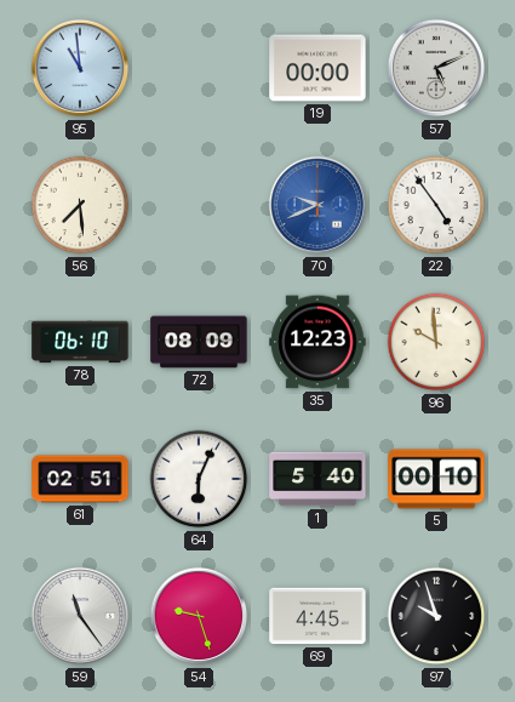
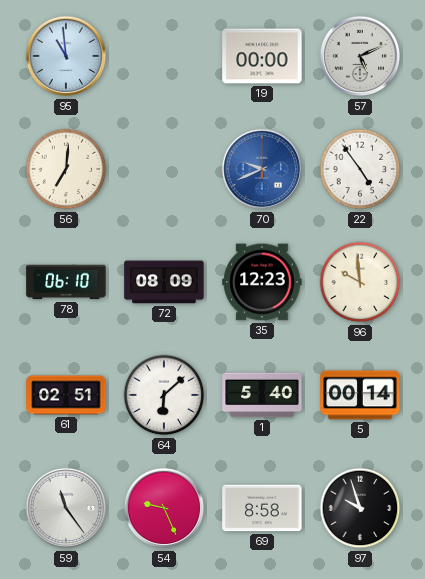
56: 7:29 -> 7:01
64: 6:04 -> 6:08
5: 00:10 -> 00:14
54: 9:27 -> 9:26
69: 4:45 -> 8:58
